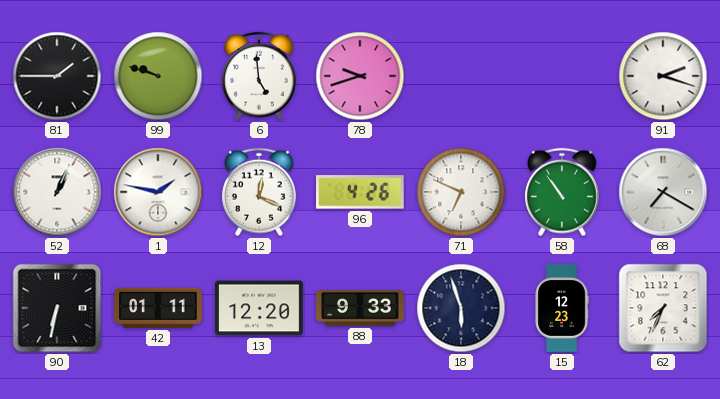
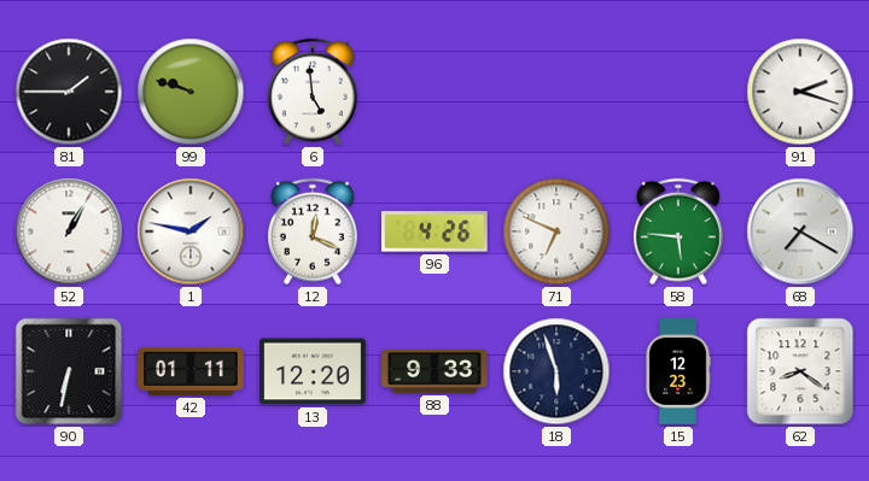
78: 9:42 -> none
52: 1:04 -> 1:05
58: 10:54 -> 5:46
62: 7:34 -> 8:21
